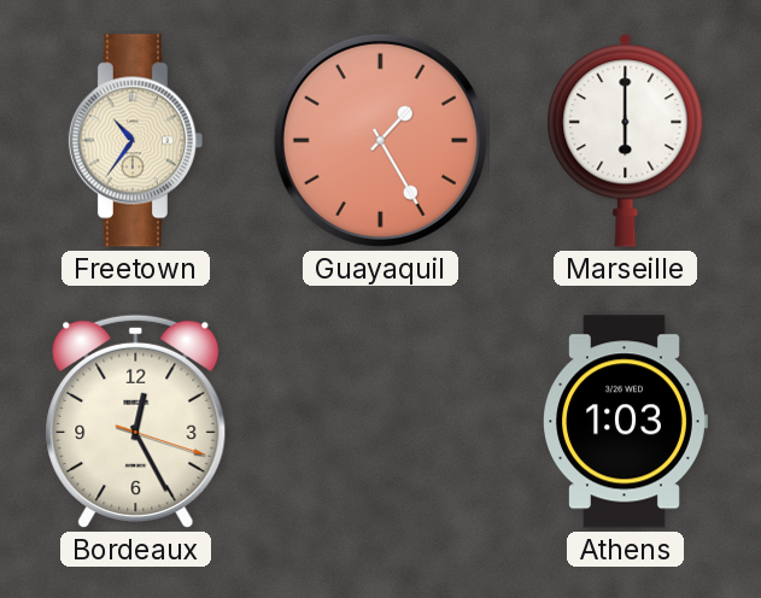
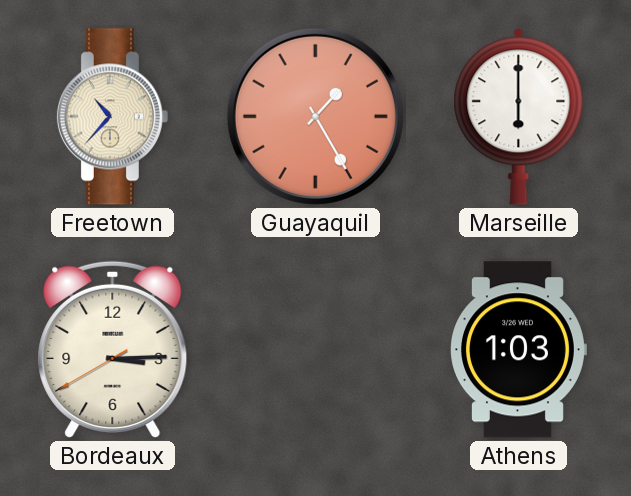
Freetown: 10:36 -> 10:37
Bordeaux: 12:25 -> 3:14
